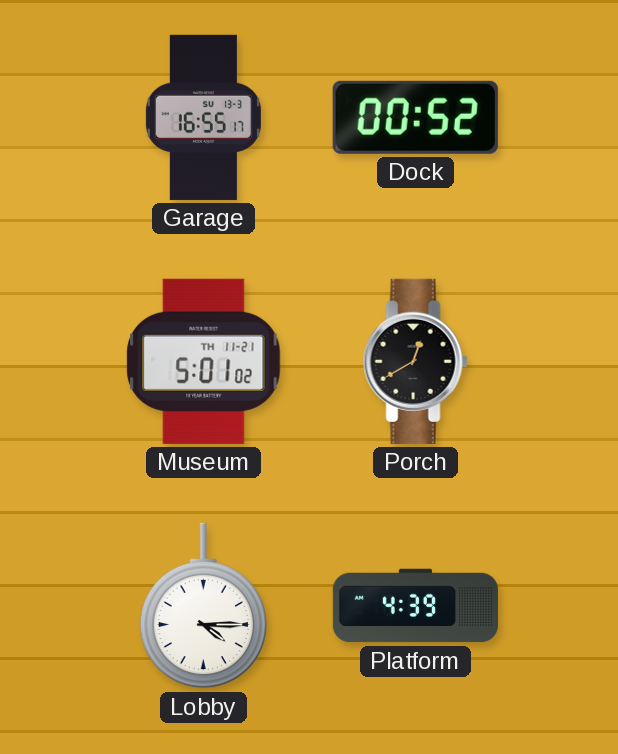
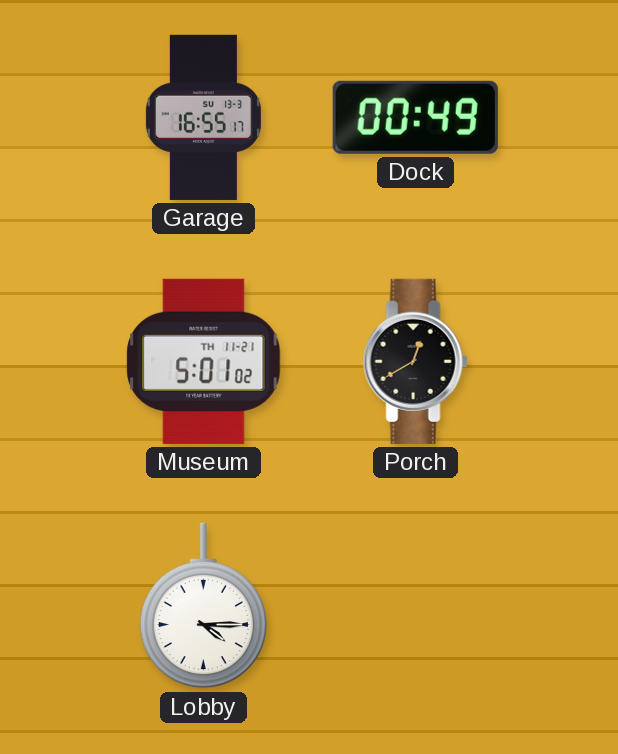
Dock: 00:52 -> 00:49
Platform: 4:39 -> none
